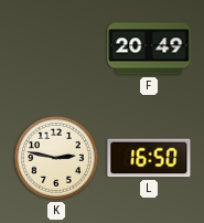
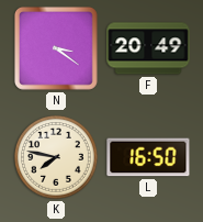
N: none -> 3:21
K: 2:47 -> 7:47
